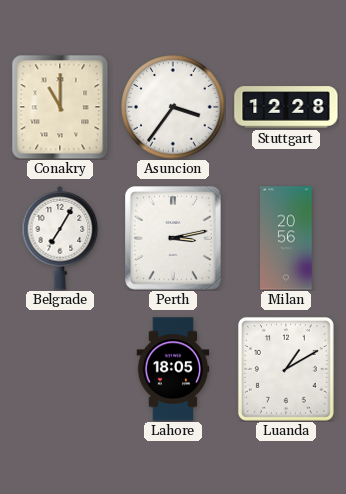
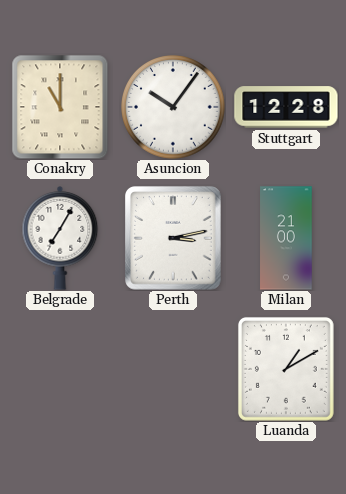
Asuncion: 3:36 -> 10:06
Milan: 20:56 -> 21:00
Lahore: 18:05 -> none
